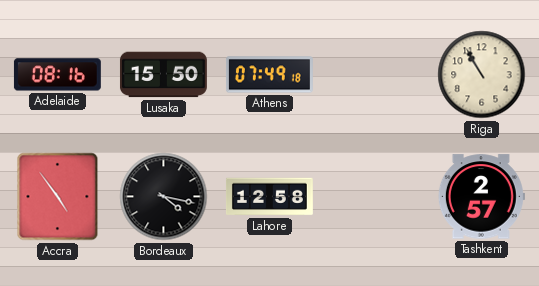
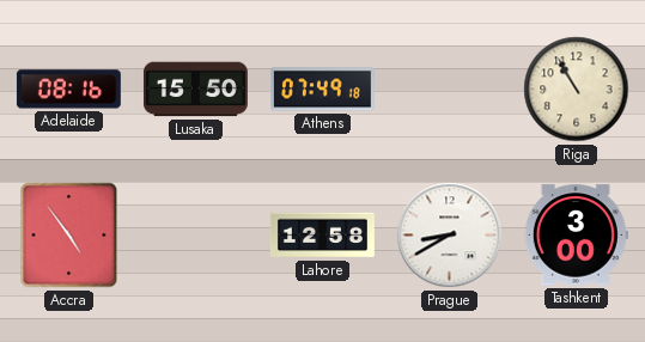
Bordeaux: 4:17 -> none
Prague: none -> 8:40
Tashkent: 2:57 -> 3:00
